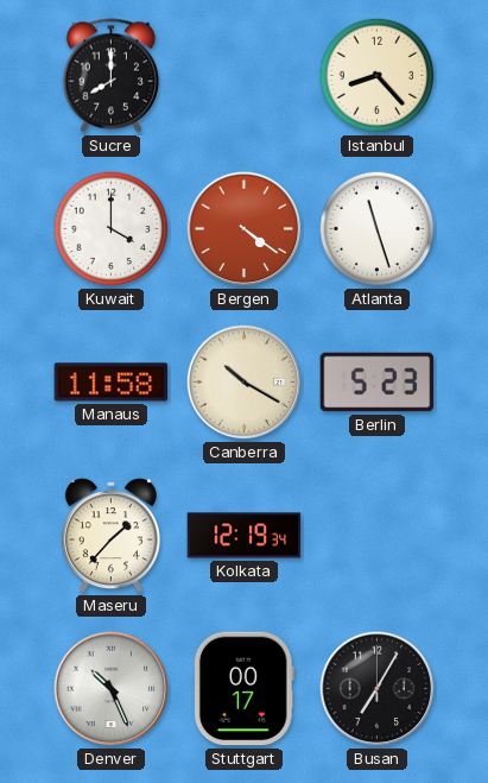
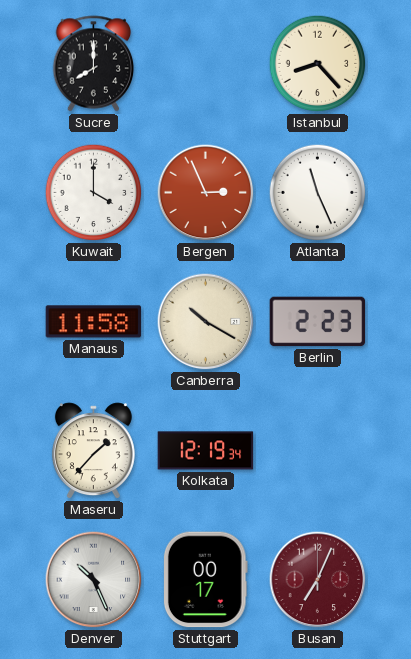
Bergen: 4:21 -> 2:56
Atlanta: 11:27 -> 11:26
Berlin: 5:23 -> 2:23
Busan: 7:05 -> 7:04
Busan dial: black -> burgundy
